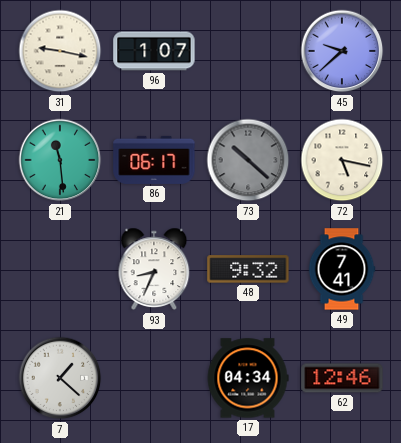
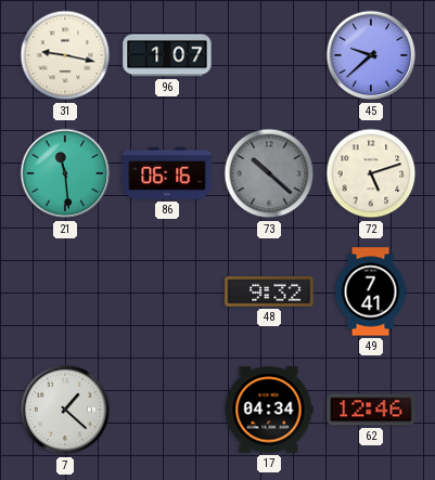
86: 06:17 -> 06:16
72: 5:17 -> 5:12
93: 8:34 -> none
